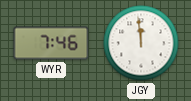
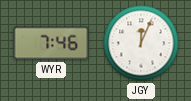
JGY: 11:59 -> 12:04
